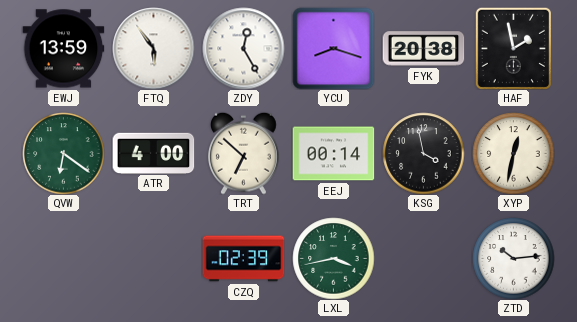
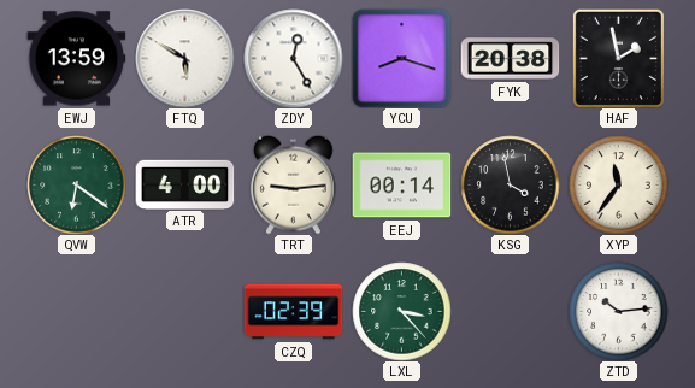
FTQ: 5:54 -> 5:50
TRT: 6:52 -> 9:14
XYP: 12:32 -> 11:36
LXL: 3:43 -> 3:23
